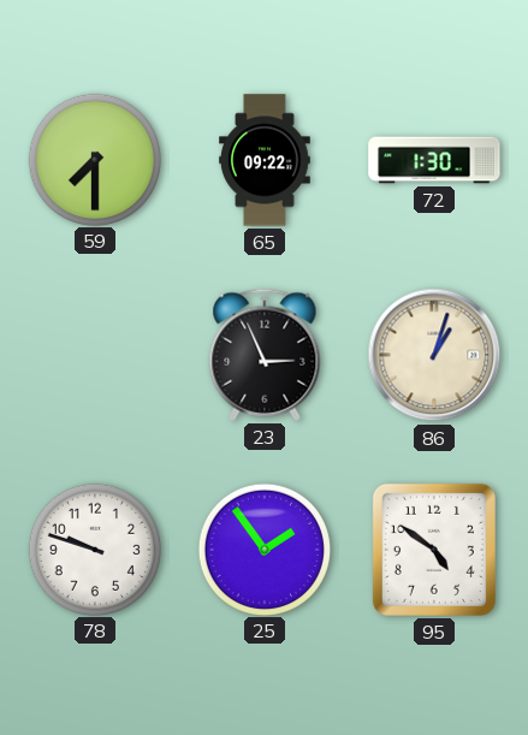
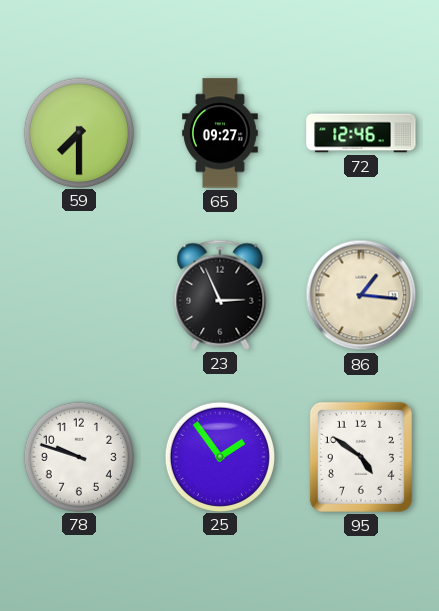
65: 09:22 -> 09:27
72: 1:30 -> 12:46
86: 1:03 -> 1:16
